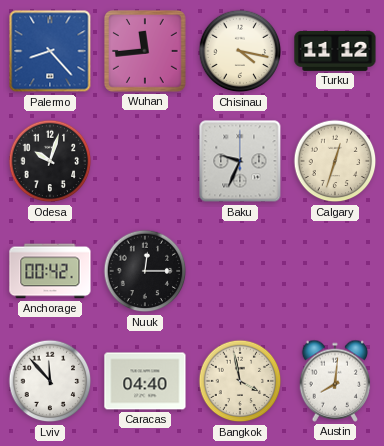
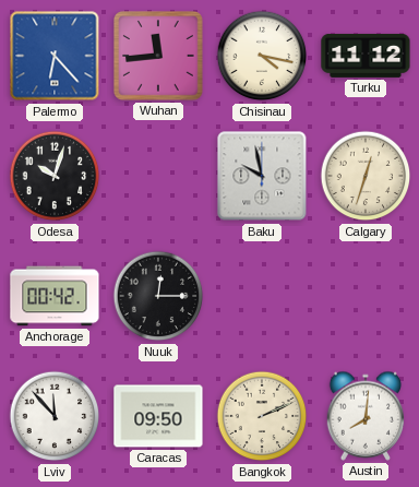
Palermo: 8:23 -> 6:23
Baku: 9:34 -> 9:58
Caracas: 04:40 -> 09:50
Bangkok: 3:58 -> 2:11
